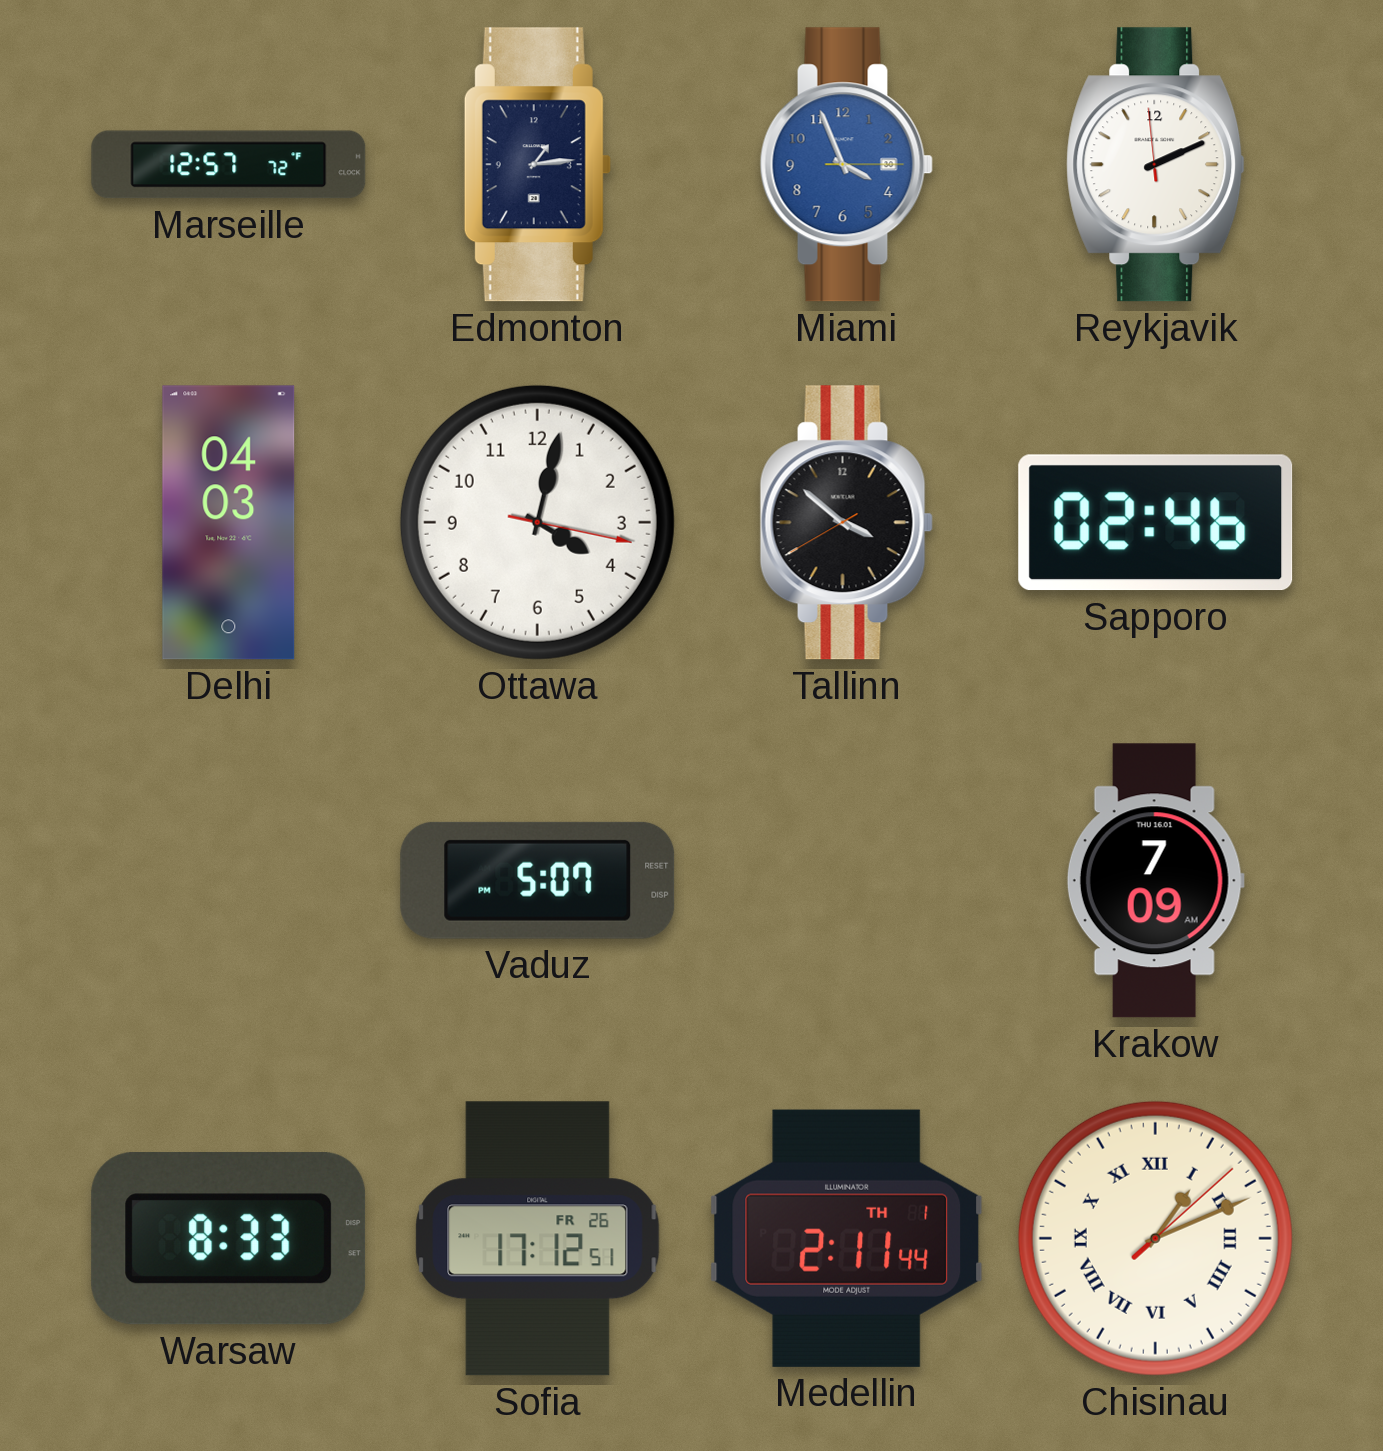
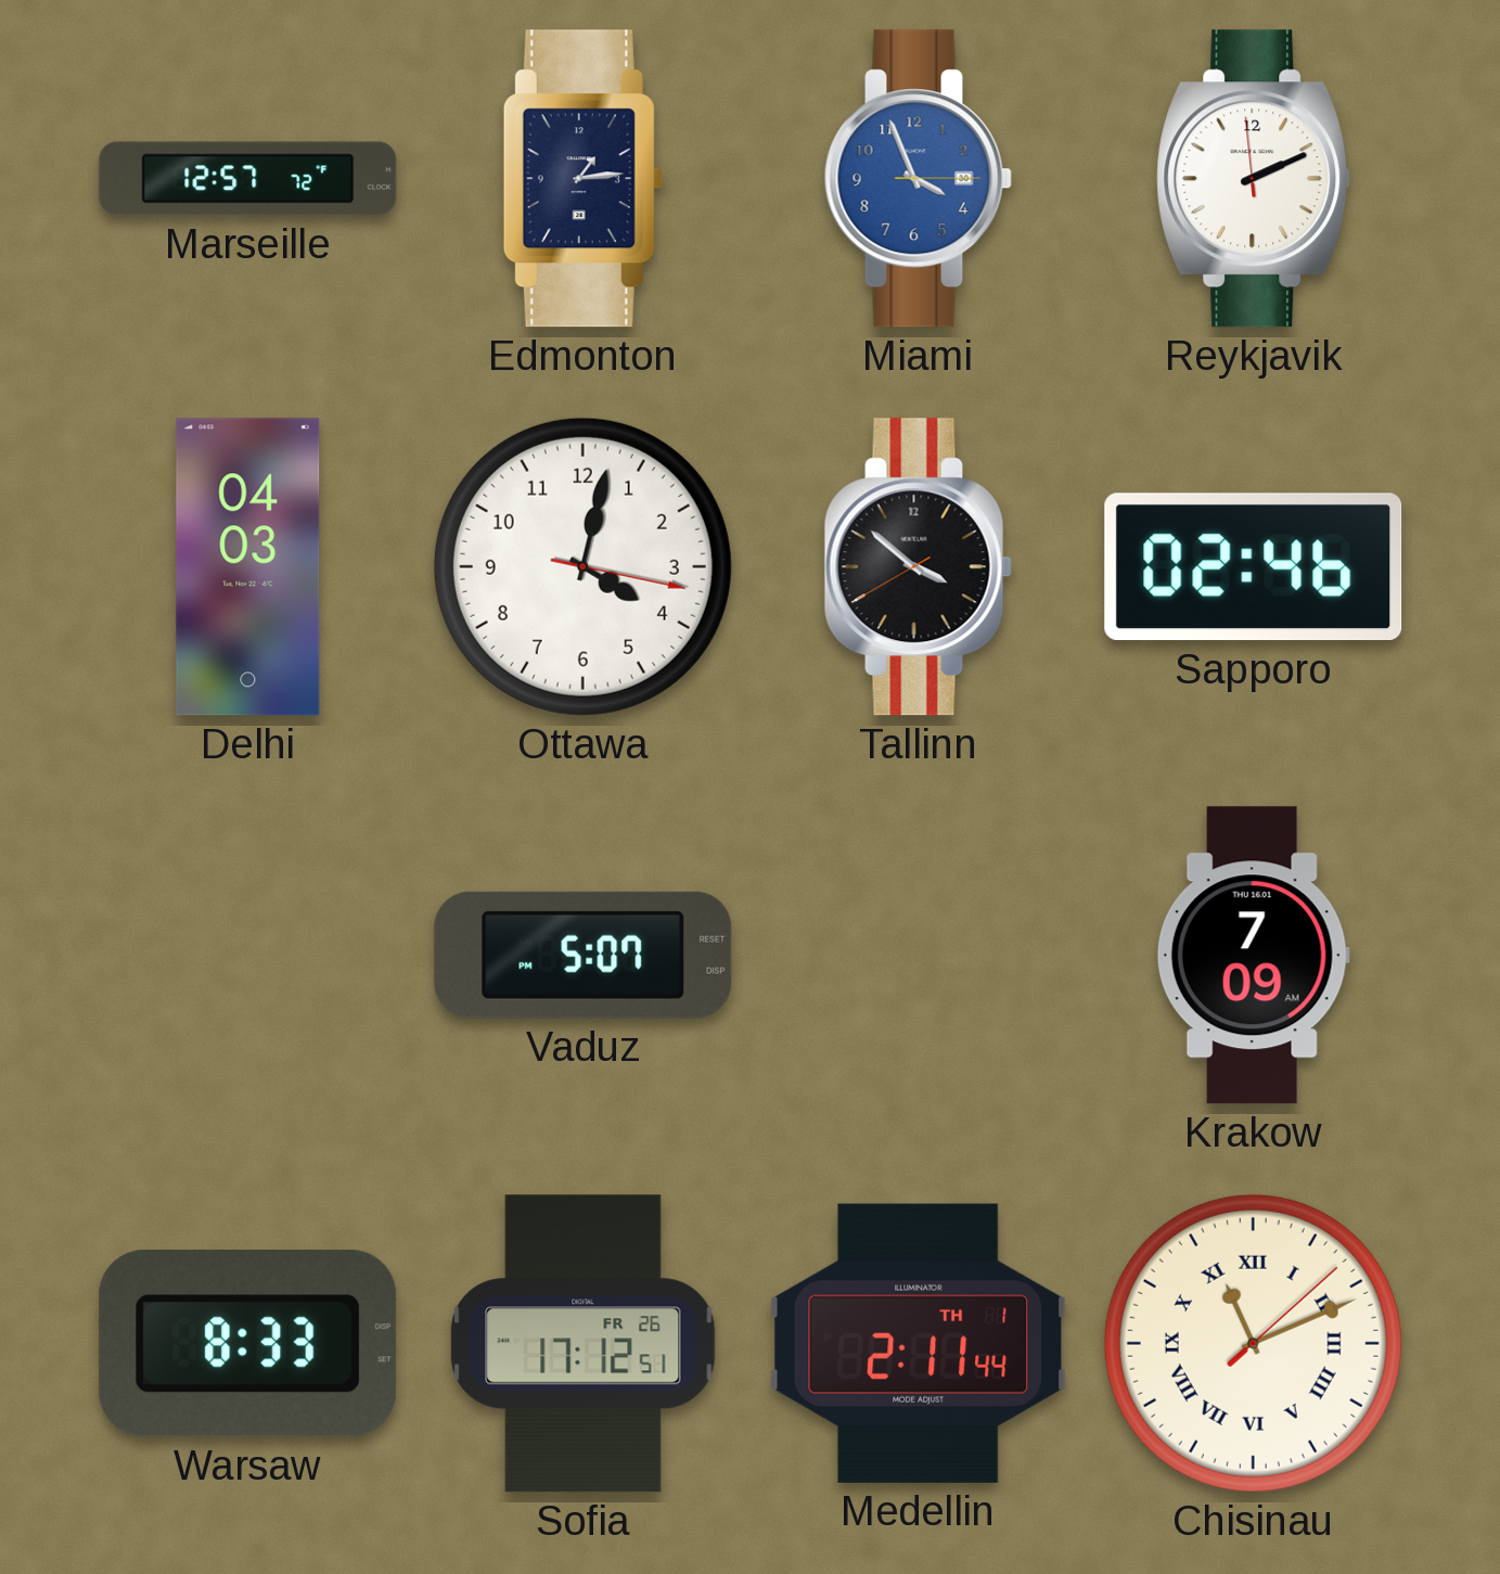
Chisinau: 1:11 -> 11:11
